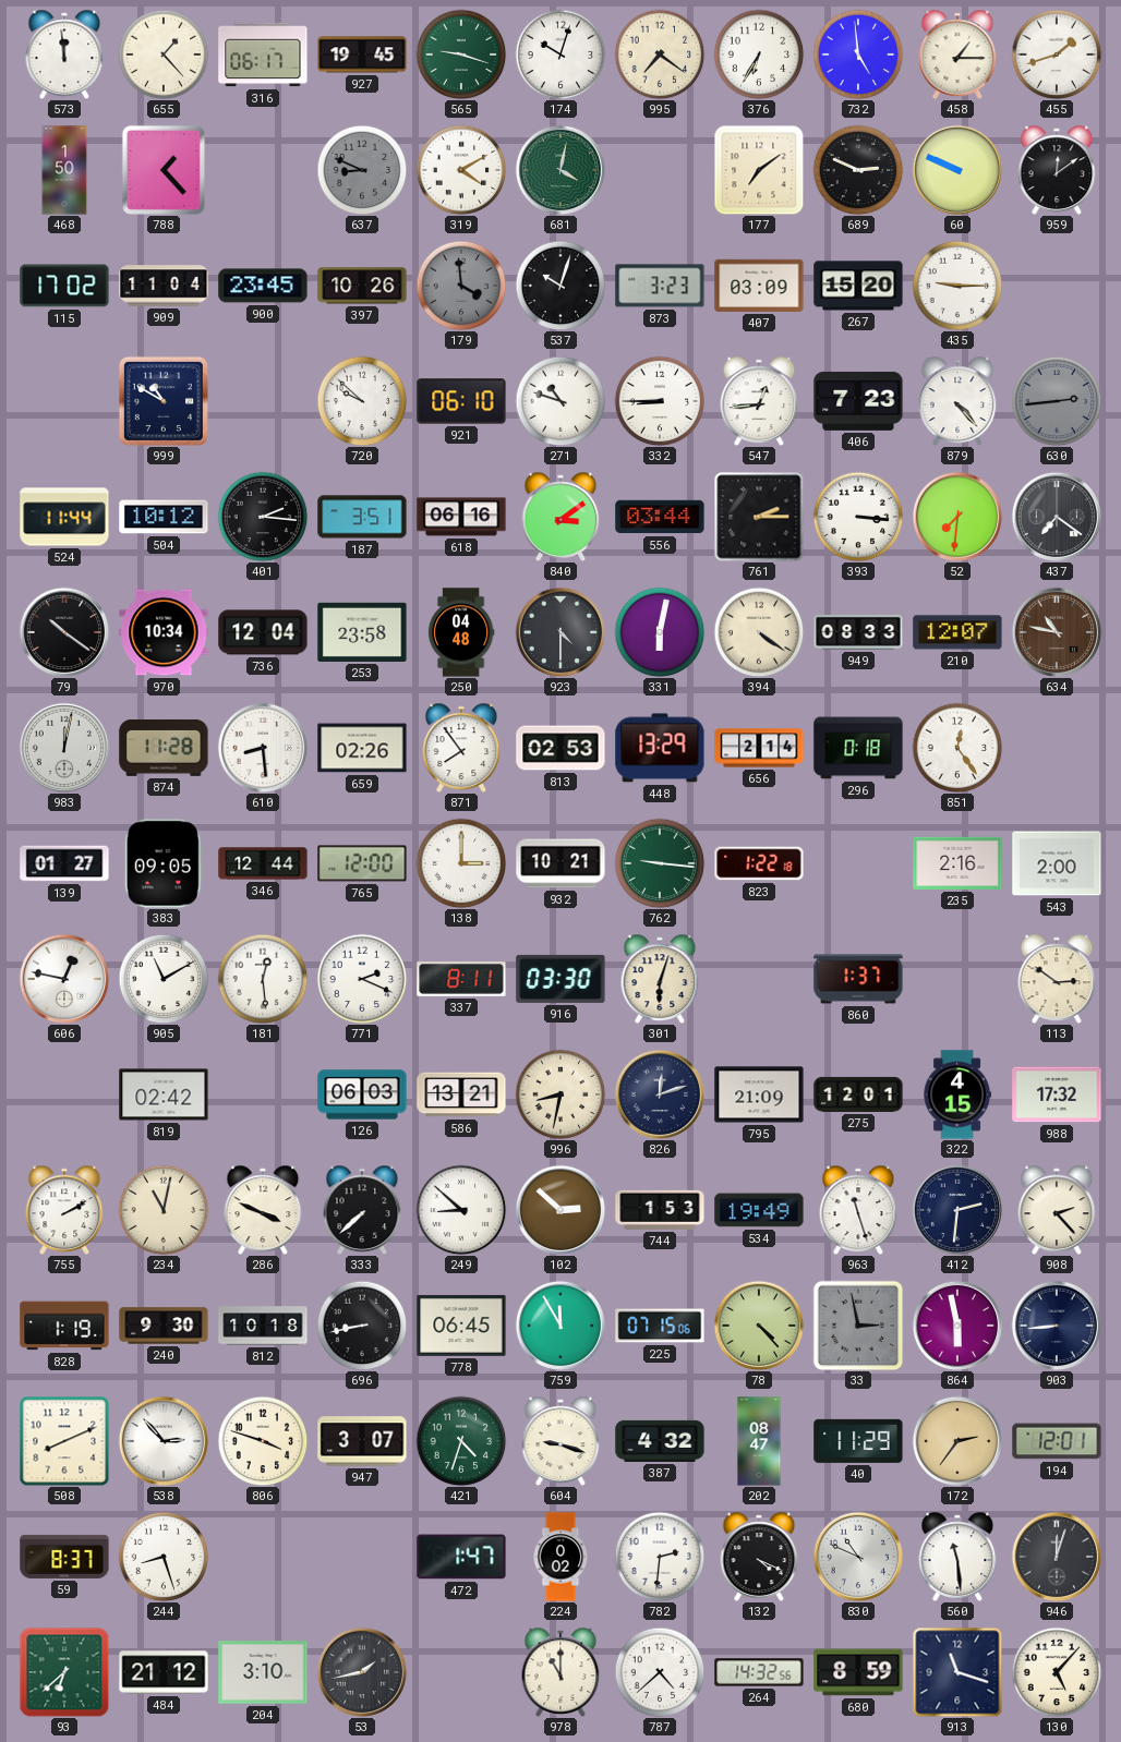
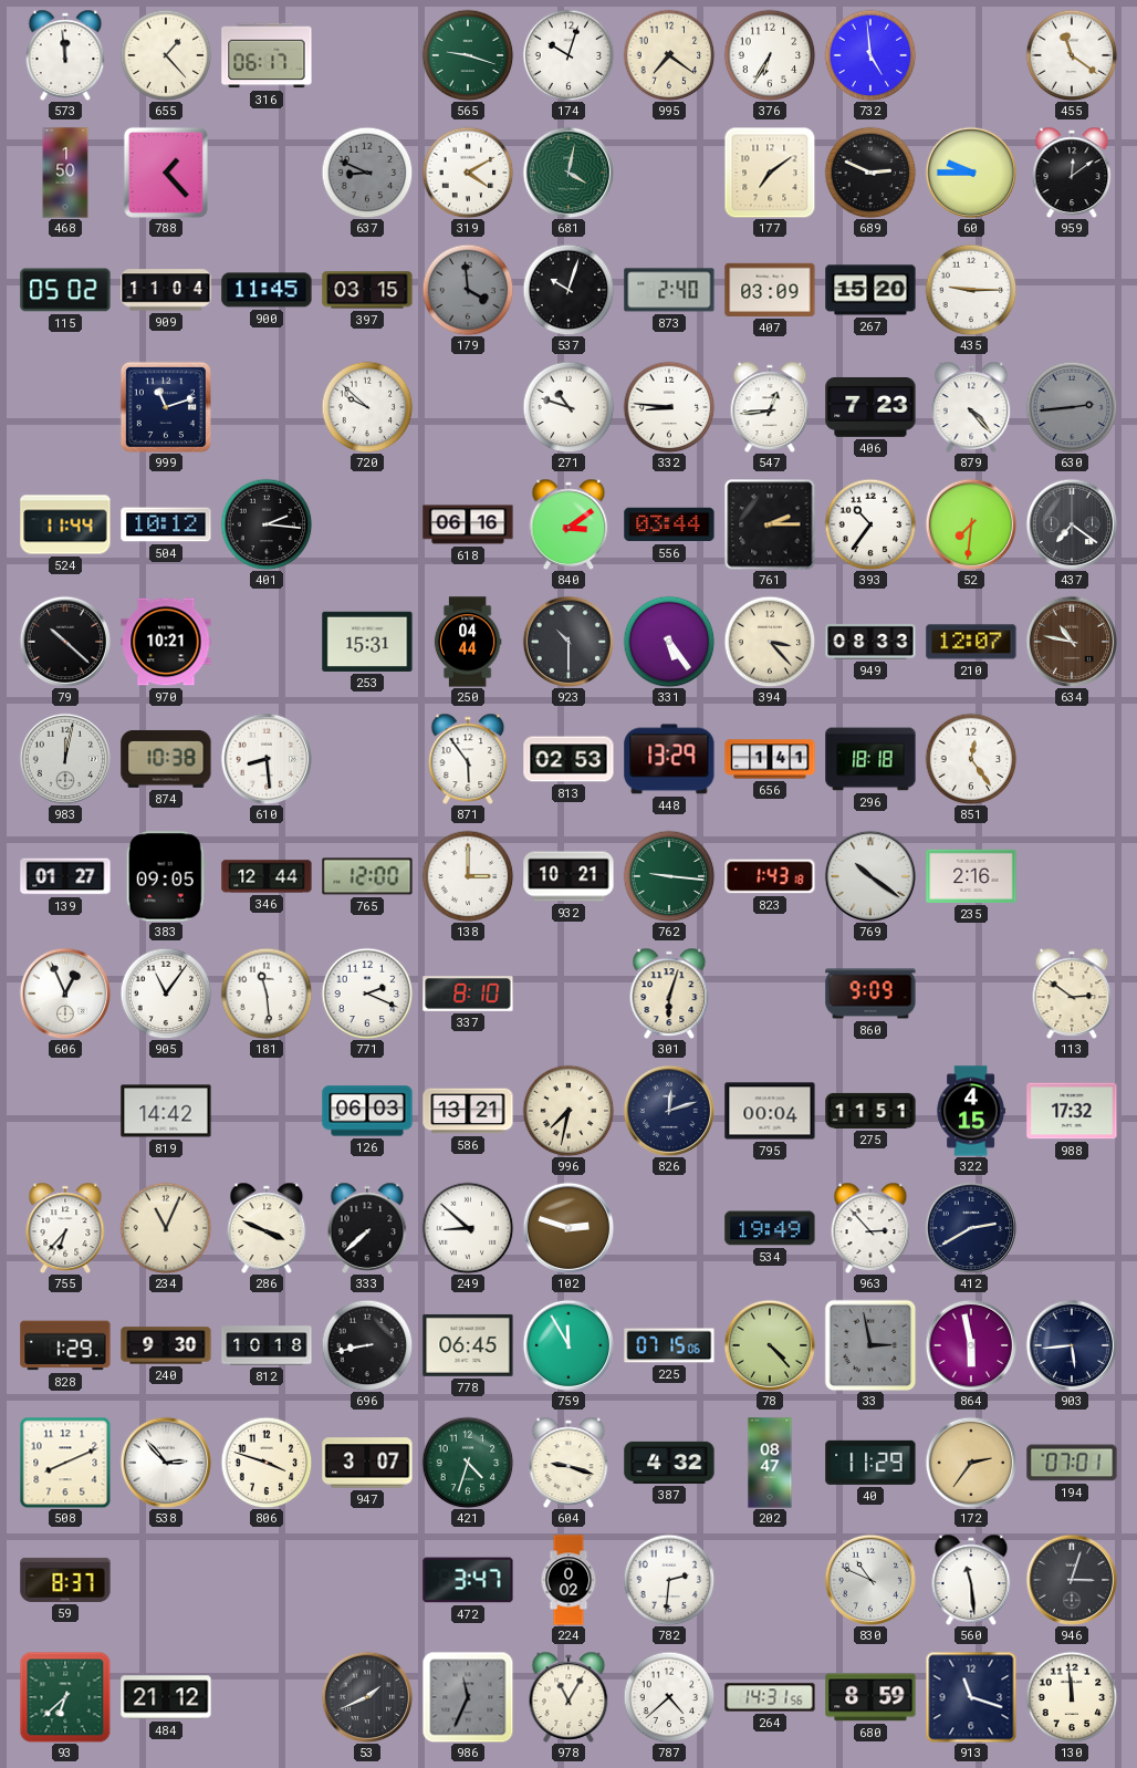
927: 19:45 -> none
458: 1:15 -> none
455: 1:42 -> 11:21
60: 9:49 -> 9:45
115: 17:02 -> 05:02
900: 23:45 -> 11:45
397: 10:26 -> 03:15
873: 3:23 -> 2:40
999: 10:50 -> 11:12
921: 06:10 -> none
332: 8:45 -> 8:46
187: 3:51 -> none
393: 3:16 -> 10:36
79: 10:21 -> 10:22
970: 10:34 -> 10:21
736: 12:04 -> none
253: 23:58 -> 15:31
250: 04:48 -> 04:44
923: 4:30 -> 10:30
331: 6:02 -> 5:24
394: 4:21 -> 3:23
874: 11:28 -> 10:38
659: 02:26 -> none
871: 7:54 -> 5:54
656: 2:14 -> 1:41
296: 0:18 -> 18:18
823: 1:22 -> 1:43
769: none -> 10:21
543: 2:00 -> none
606: 12:47 -> 12:56
905: 11:10 -> 11:06
181: 12:29 -> 11:29
337: 8:11 -> 8:10
916: 03:30 -> none
860: 1:37 -> 9:09
819: 02:42 -> 14:42
996: 8:32 -> 7:32
795: 21:09 -> 00:04
275: 12:01 -> 11:51
755: 2:10 -> 6:37
234: 11:02 -> 11:04
102: 2:52 -> 2:48
744: 1:53 -> none
963: 11:27 -> 2:53
412: 2:31 -> 2:40
908: 2:23 -> none
828: 1:19 -> 1:29
903: 8:44 -> 5:44
194: 12:01 -> 07:01
244: 8:27 -> none
472: 1:47 -> 3:47
132: 4:19 -> none
946: 12:03 -> 3:03
204: 3:10 -> none
53: 1:43 -> 1:41
986: none -> 11:34
978: 11:00 -> 11:05
264: 14:32 -> 14:31
130: 5:07 -> 11:59
